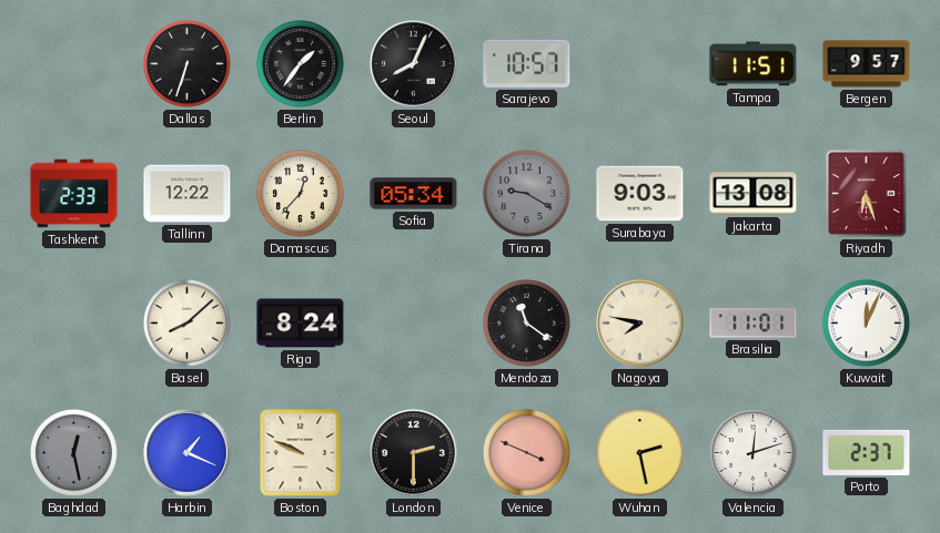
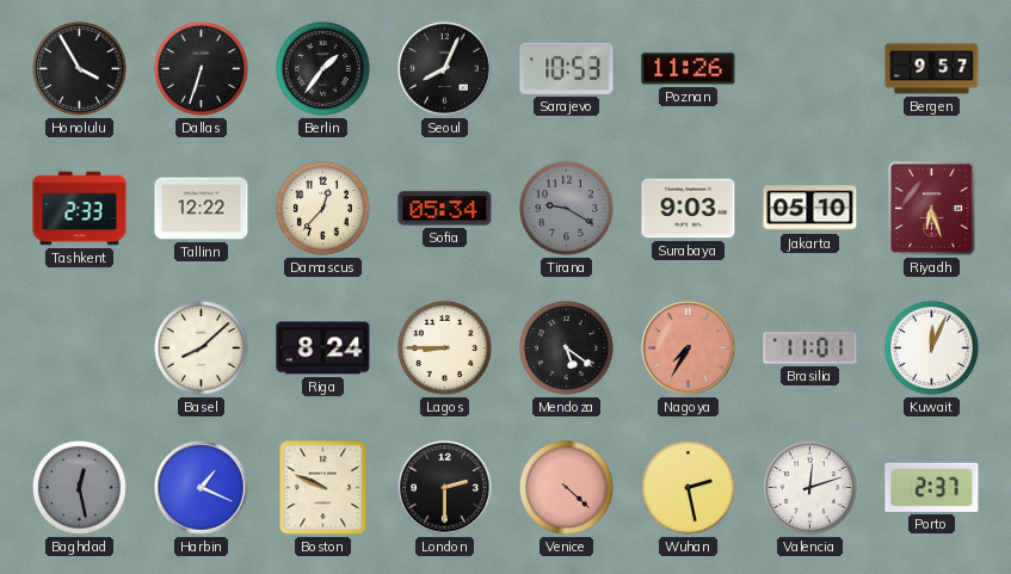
Honolulu: none -> 3:55
Sarajevo: 10:57 -> 10:53
Poznan: none -> 11:26
Tampa: 11:51 -> none
Jakarta: 13:08 -> 05:10
Lagos: none -> 8:45
Mendoza: 11:21 -> 5:21
Nagoya: 7:47 -> 7:35
Nagoya dial: cream -> salmon
Venice: 3:49 -> 4:22
